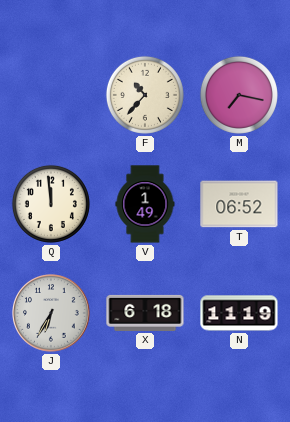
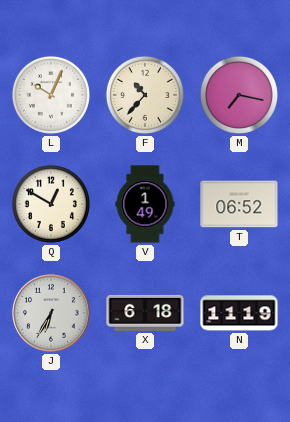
L: none -> 10:04
Q: 11:59 -> 12:50
